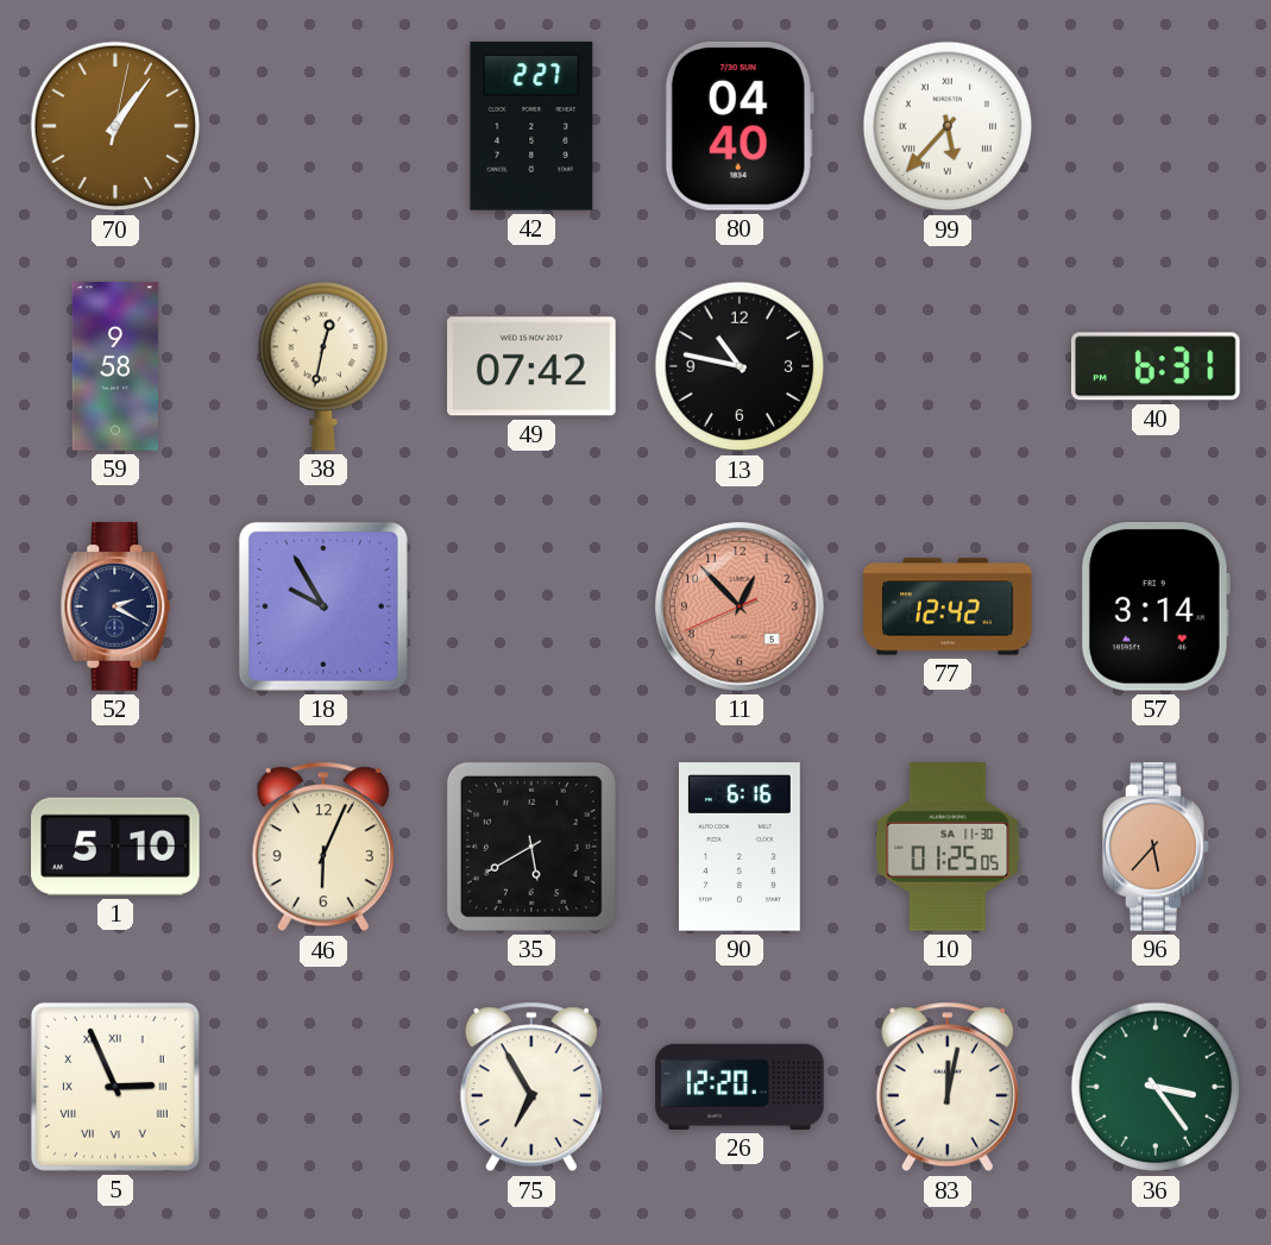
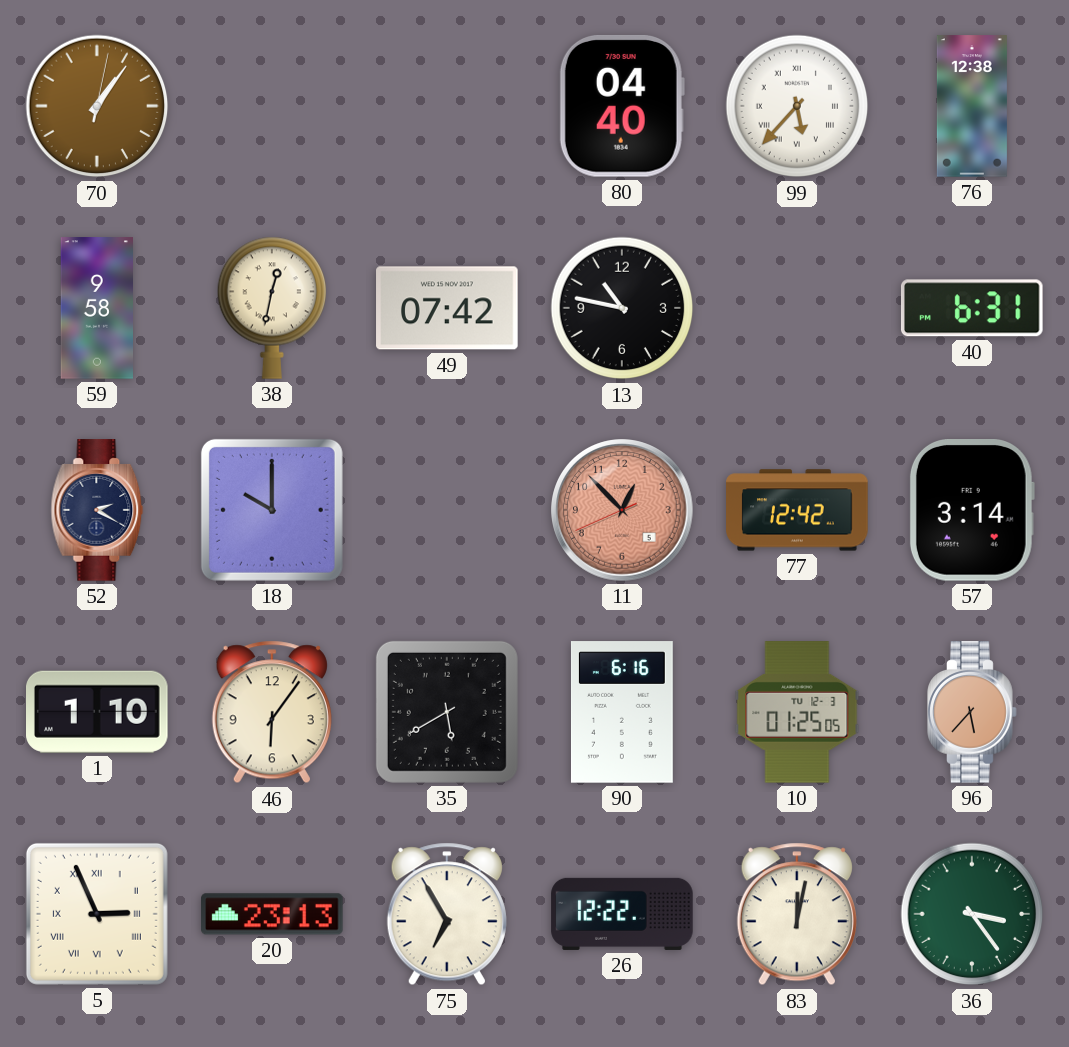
42: 2:27 -> none
76: none -> 12:38
18: 9:55 -> 10:00
1: 5:10 -> 1:10
46: 6:04 -> 6:06
10 date: SA 11-30 -> TU 12-3
20: none -> 23:13
26: 12:20 -> 12:22
